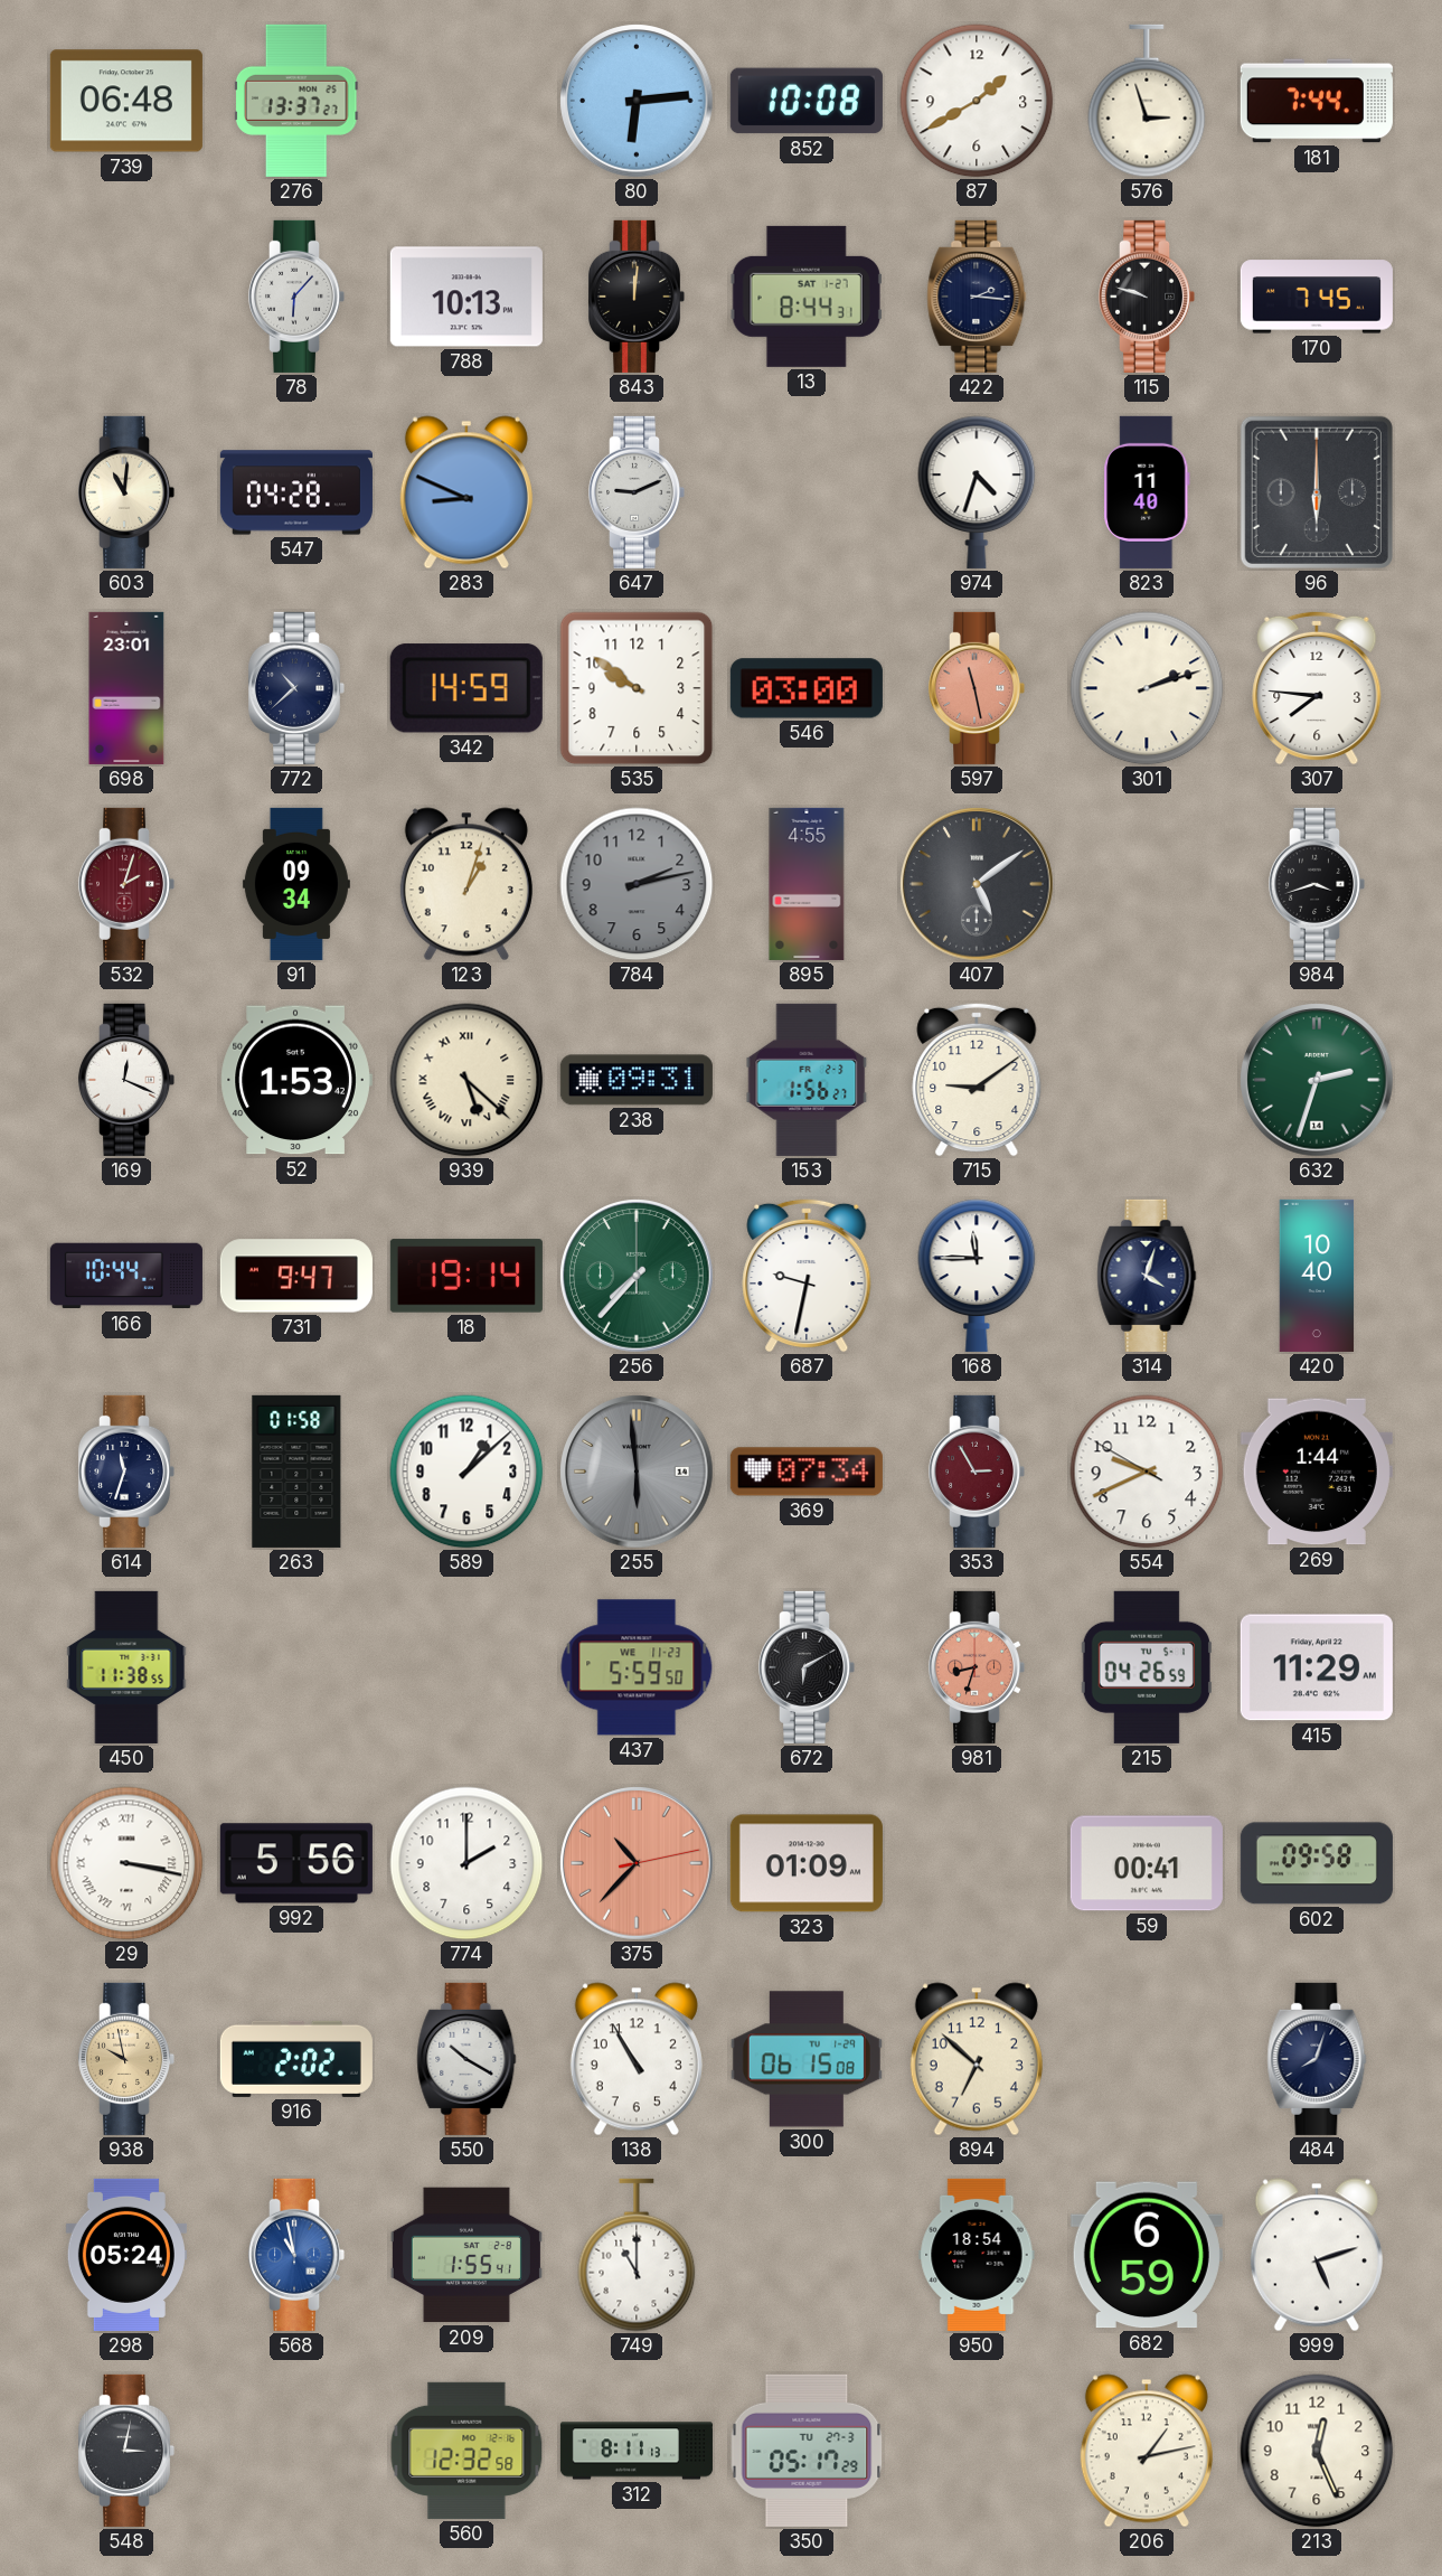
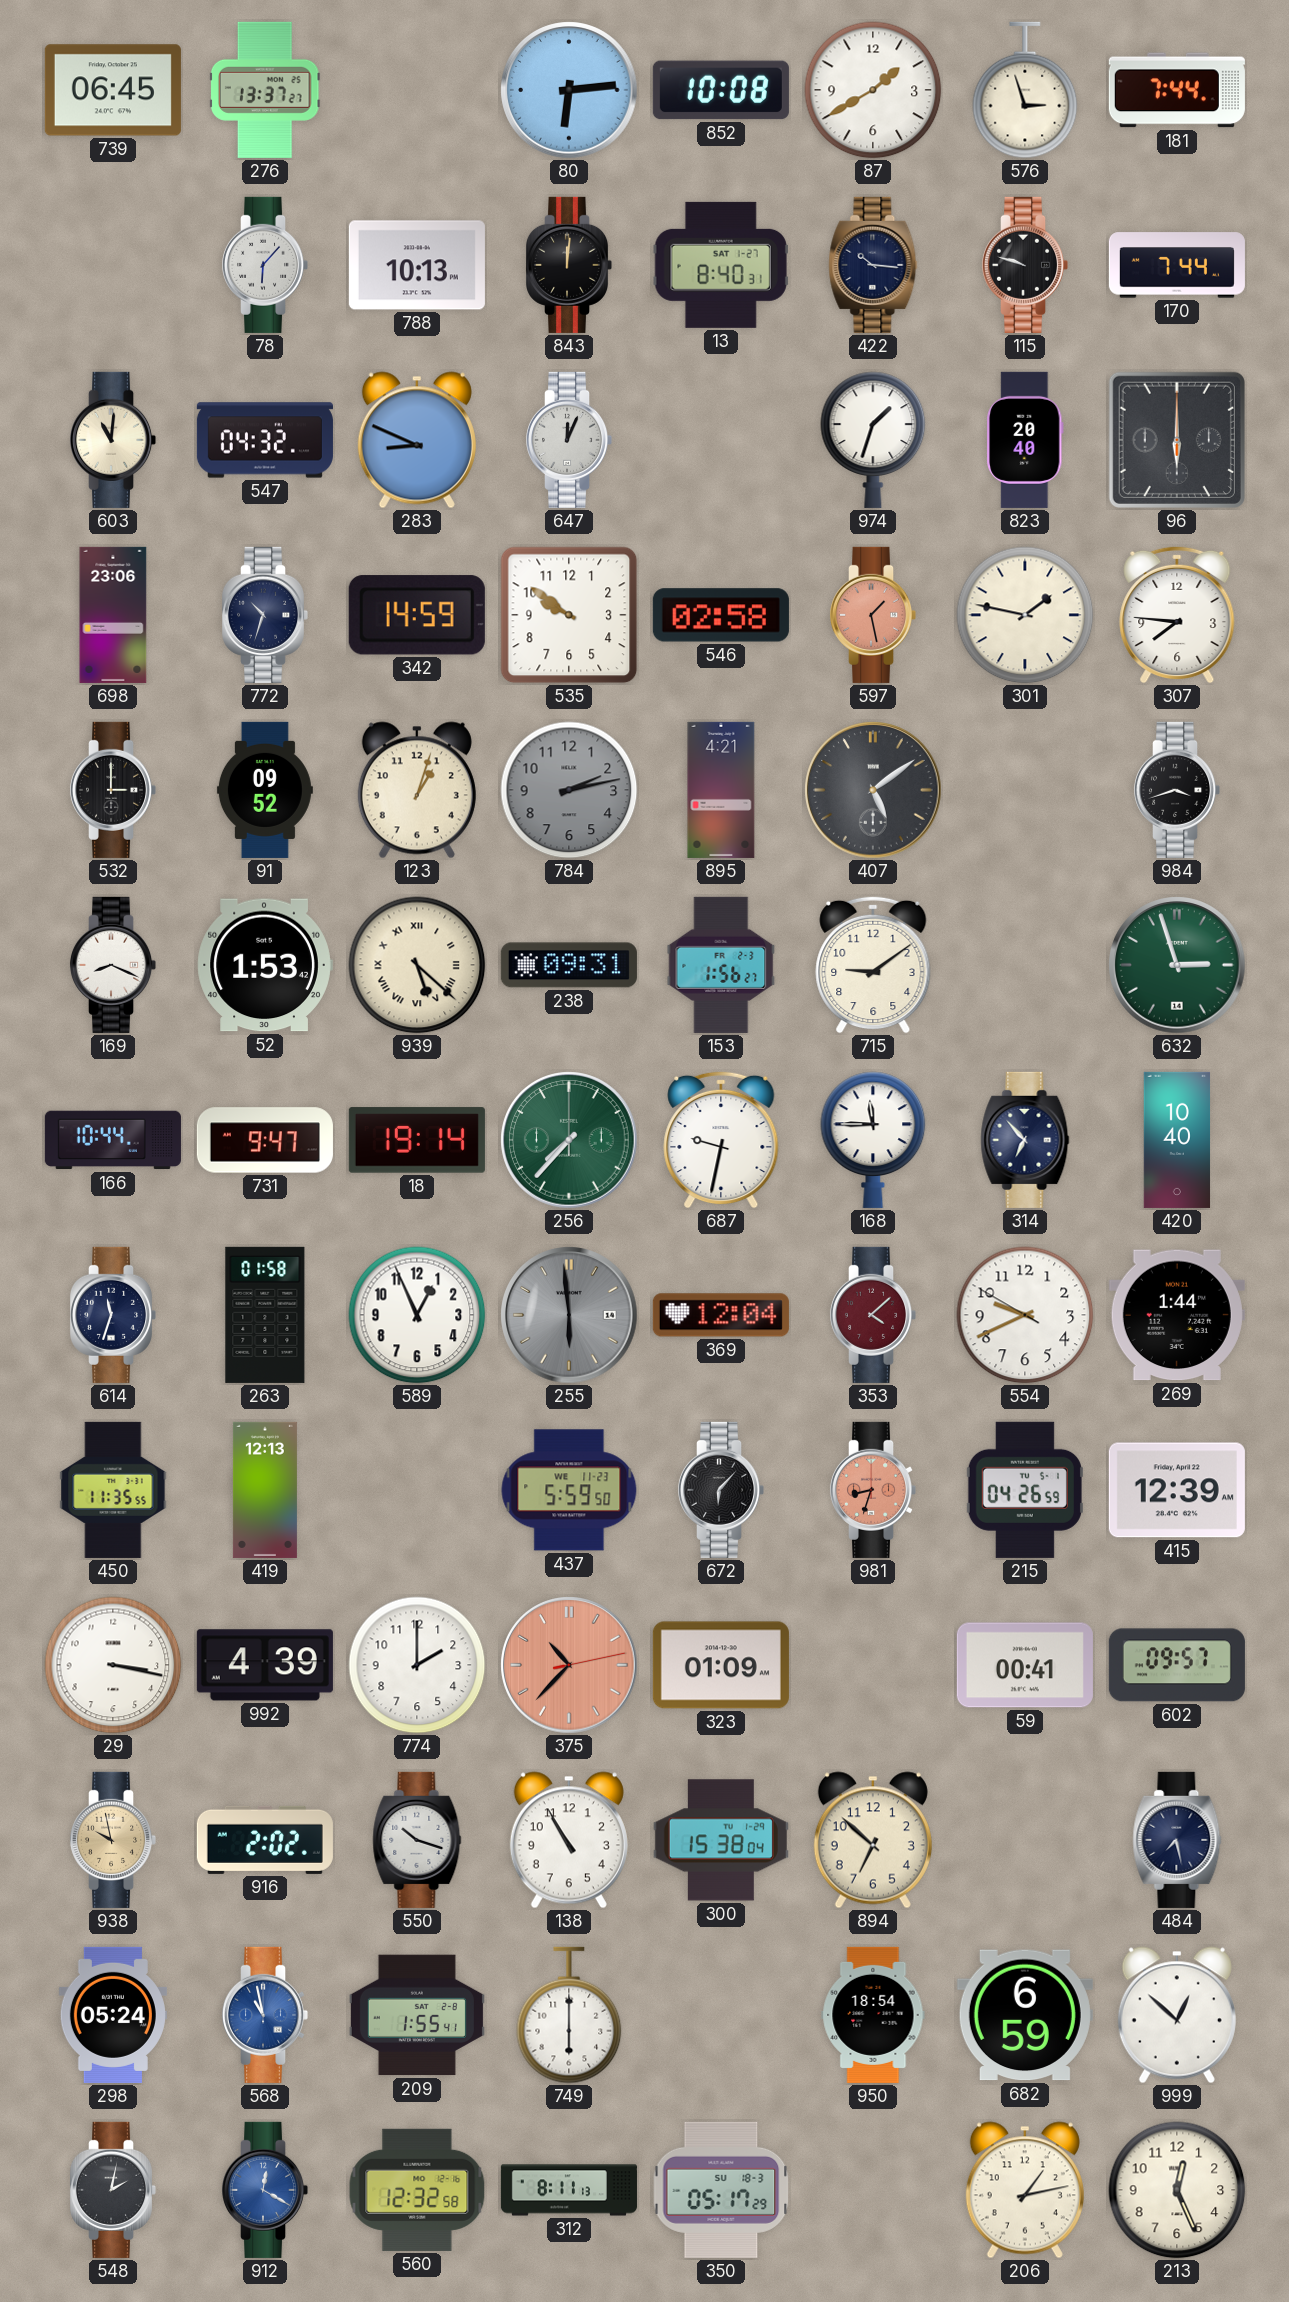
739: 06:48 -> 06:45
13: 8:44 -> 8:40
422: 2:16 -> 10:16
170: 7:45 -> 7:44
547: 04:28 -> 04:32
647: 9:11 -> 12:04
974: 4:33 -> 1:33
823: 11:40 -> 20:40
698: 23:01 -> 23:06
772: 10:38 -> 10:33
546: 03:00 -> 02:58
597: 11:28 -> 1:28
301: 2:12 -> 1:47
532: 2:03 -> 3:00
532 dial: burgundy -> black
91: 09:34 -> 09:52
895: 4:55 -> 4:21
169: 12:19 -> 8:19
632: 2:33 -> 2:57
314: 4:03 -> 6:53
589: 1:08 -> 12:56
369: 07:34 -> 12:04
353: 2:55 -> 4:08
450: 11:38 -> 11:35
419: none -> 12:13
672: 6:10 -> 6:07
415: 11:29 -> 12:39
29 numerals: Roman -> Arabic
992: 5:56 -> 4:39
602: 09:58 -> 09:57
550: 10:20 -> 10:18
300: 06:15 -> 15:38
484: 8:03 -> 7:28
749: 11:00 -> 6:00
999: 5:12 -> 12:52
548: 3:02 -> 2:02
912: none -> 12:20
350 date: TU 27-3 -> SU 18-3
